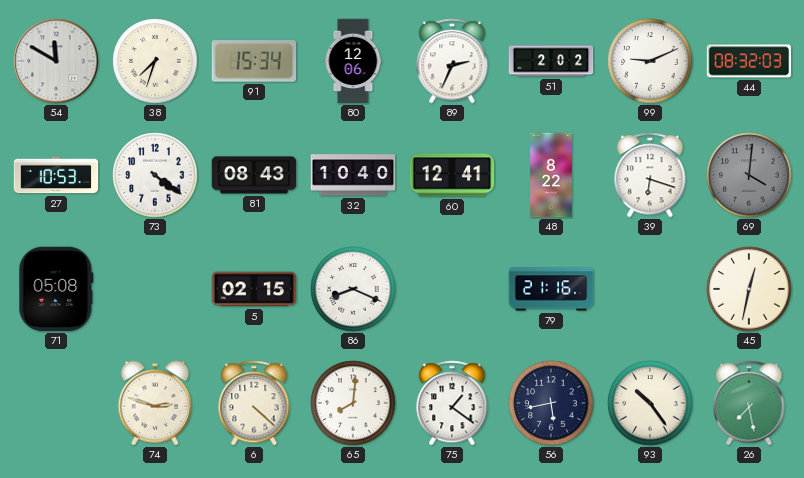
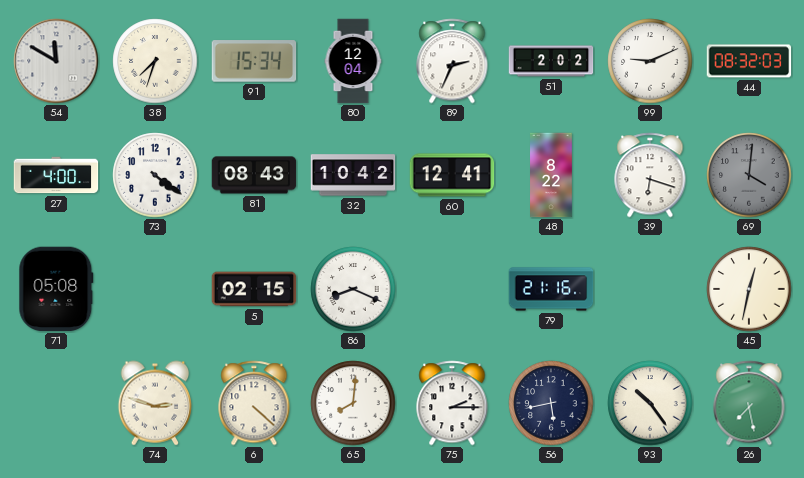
80: 12:06 -> 12:04
27: 10:53 -> 4:00
32: 10:40 -> 10:42
75: 1:21 -> 2:15
